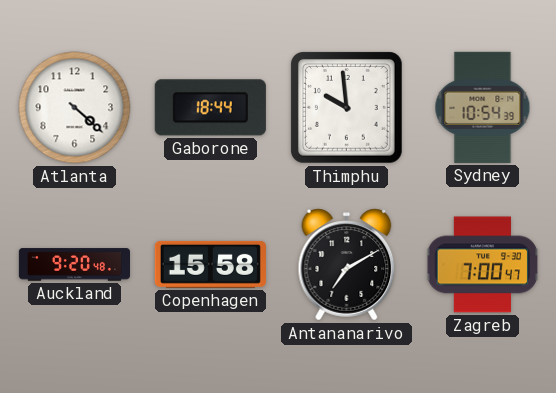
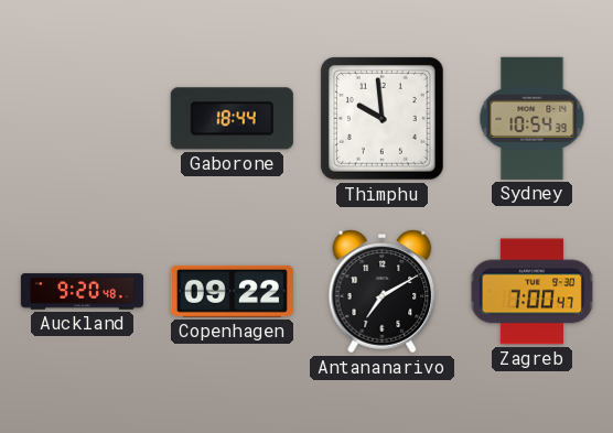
Atlanta: 4:22 -> none
Copenhagen: 15:58 -> 09:22
